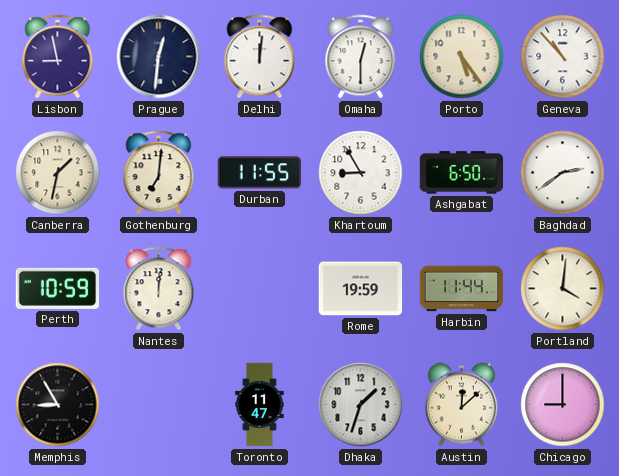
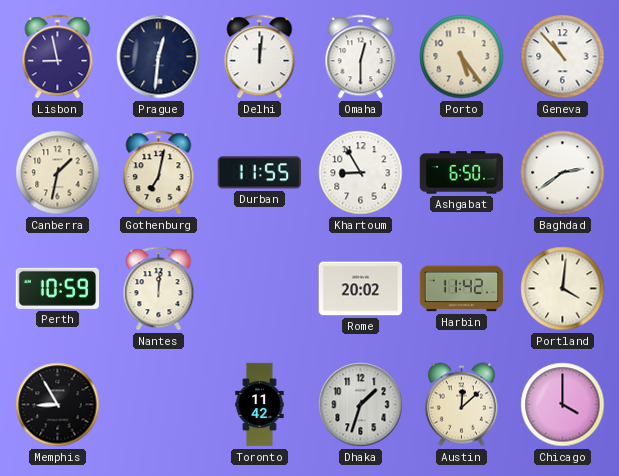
Gothenburg: 7:01 -> 7:02
Rome: 19:59 -> 20:02
Harbin: 11:44 -> 11:42
Toronto: 11:47 -> 11:42
Chicago: 9:00 -> 4:00
